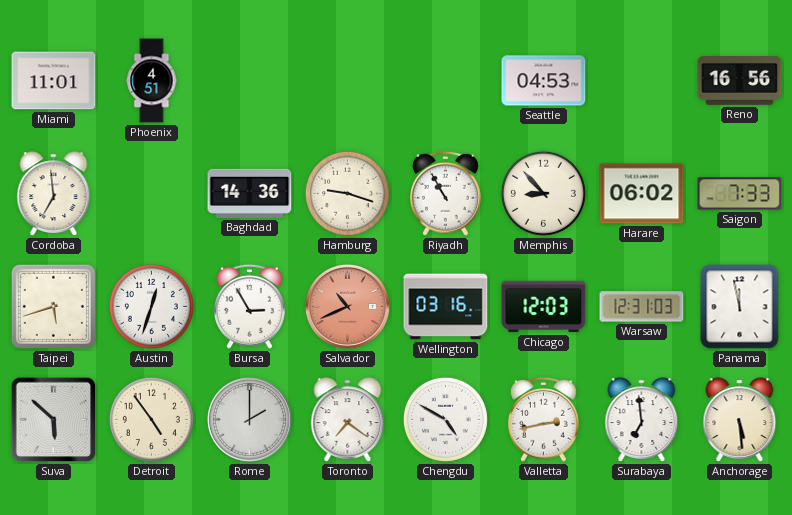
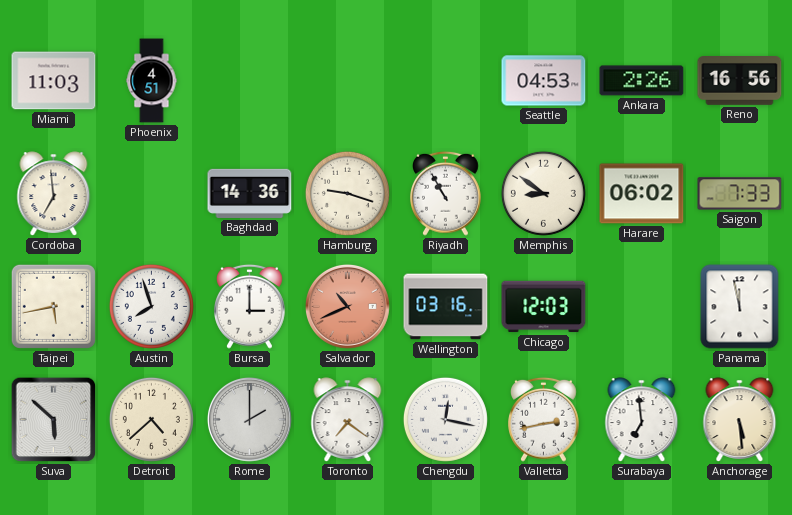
Miami: 11:01 -> 11:03
Ankara: none -> 2:26
Memphis: 8:53 -> 8:51
Taipei: 5:42 -> 5:43
Austin: 12:33 -> 7:57
Bursa: 2:55 -> 3:00
Warsaw: 12:31 -> none
Detroit: 4:54 -> 4:38
Chengdu: 4:50 -> 12:17
